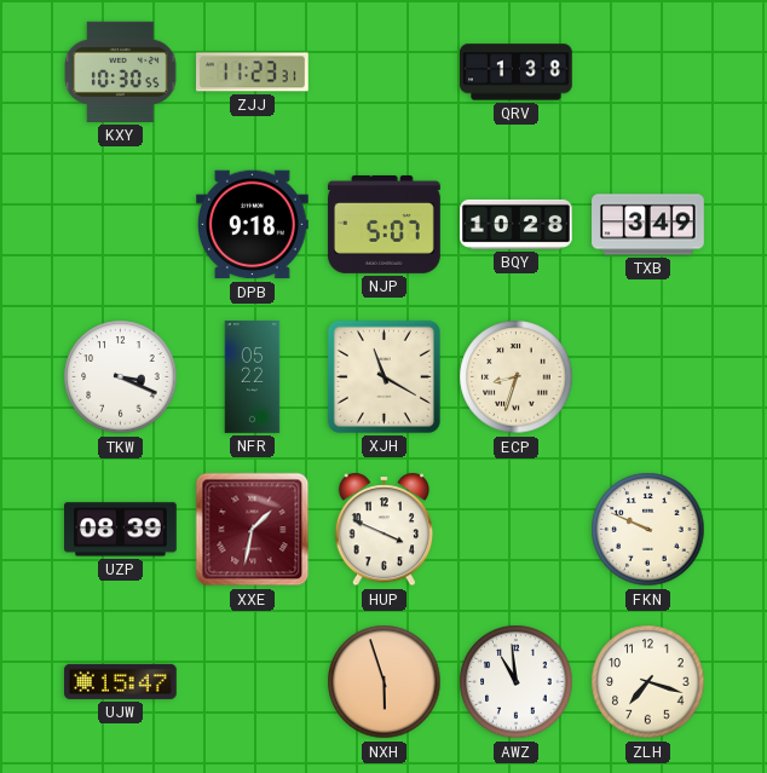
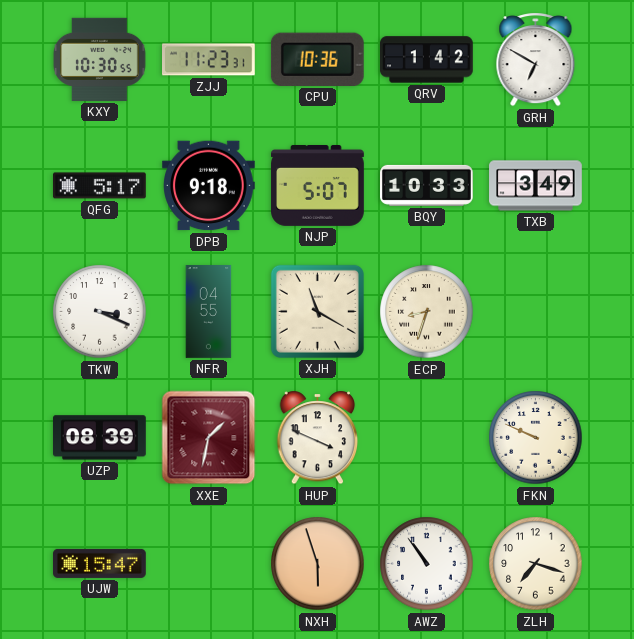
CPU: none -> 10:36
QRV: 1:38 -> 1:42
GRH: none -> 6:50
QFG: none -> 5:17
BQY: 10:28 -> 10:33
NFR: 05:22 -> 04:55
AWZ: 10:59 -> 10:54
